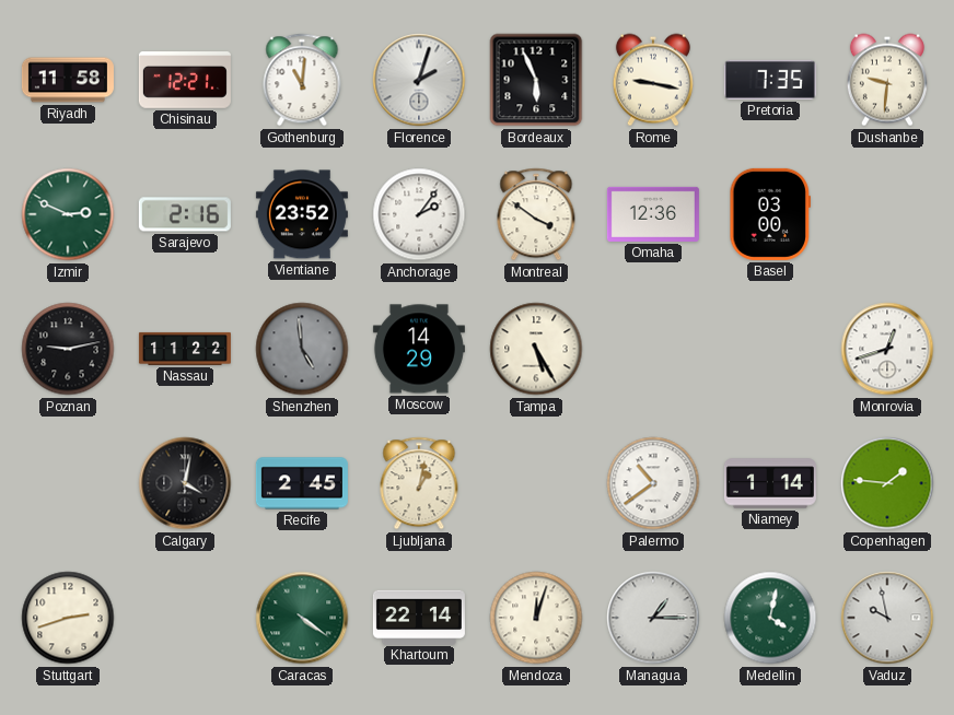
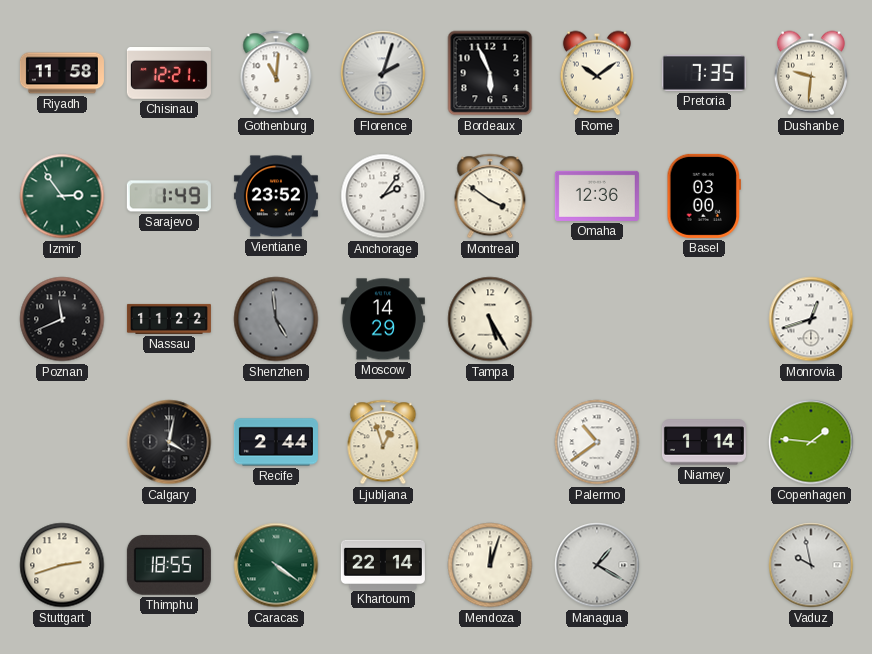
Rome: 9:17 -> 10:09
Izmir: 2:49 -> 2:54
Sarajevo: 2:16 -> 1:49
Poznan: 9:13 -> 11:41
Recife: 2:45 -> 2:44
Ljubljana: 1:02 -> 12:57
Thimphu: none -> 18:55
Managua: 1:15 -> 1:20
Medellin: 4:02 -> none
